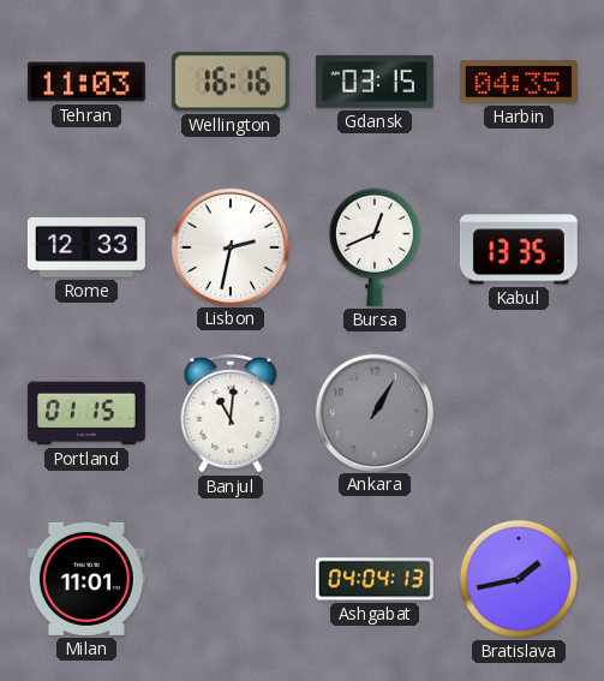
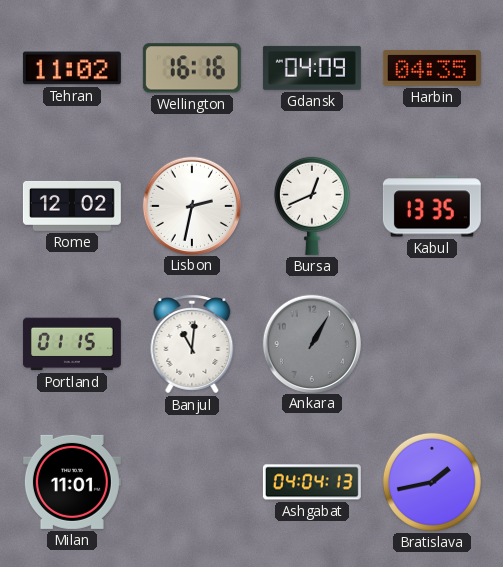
Tehran: 11:03 -> 11:02
Gdansk: 03:15 -> 04:09
Rome: 12:33 -> 12:02
